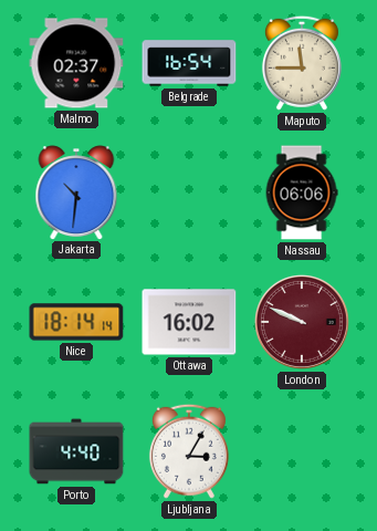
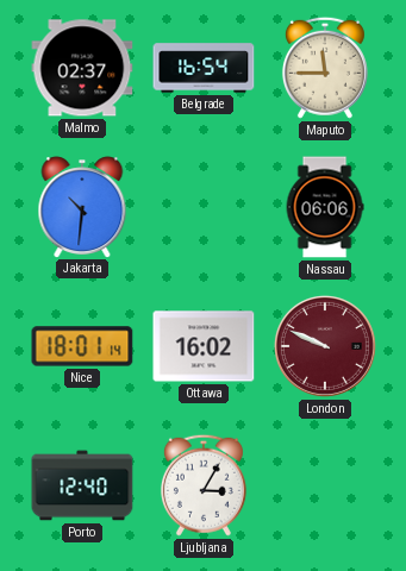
Nice: 18:14 -> 18:01
Porto: 4:40 -> 12:40
